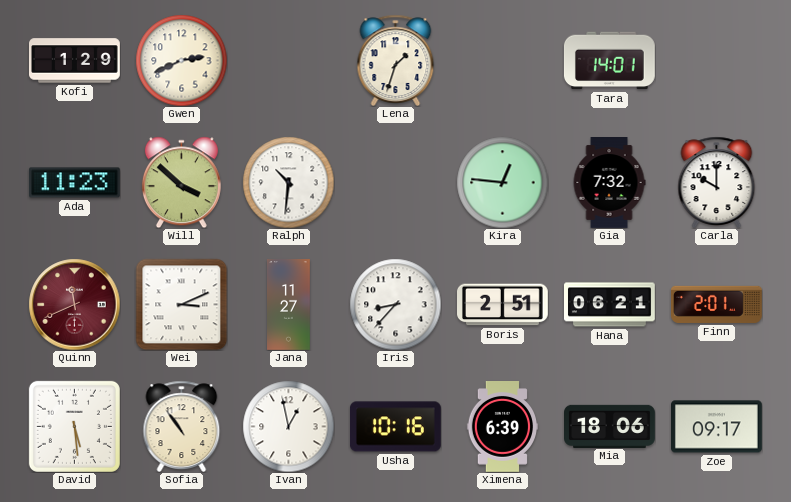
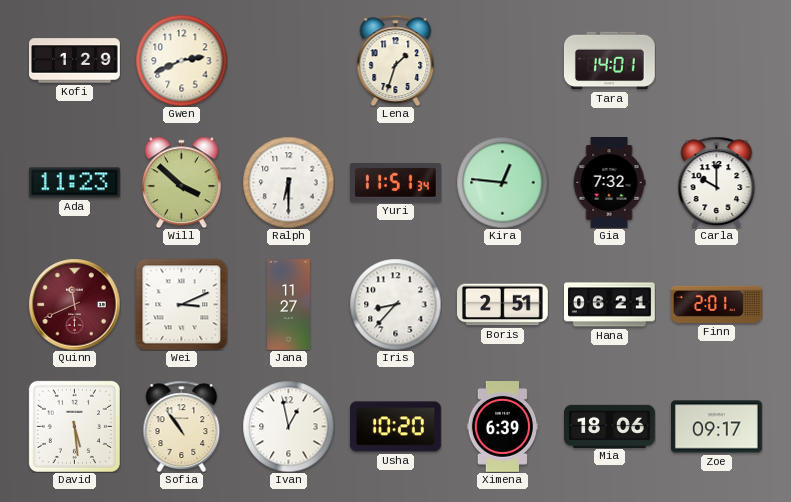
Ralph: 10:31 -> 6:30
Yuri: none -> 11:51
Usha: 10:16 -> 10:20
